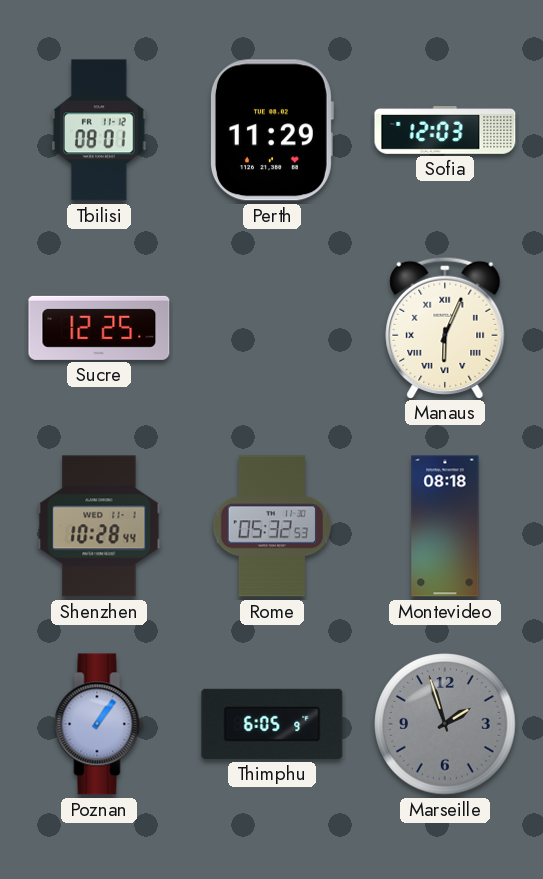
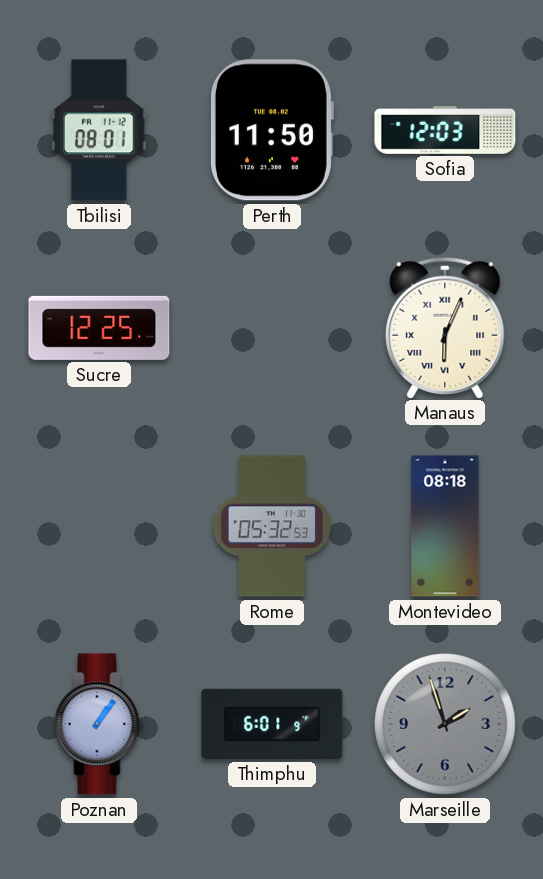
Perth: 11:29 -> 11:50
Shenzhen: 10:28 -> none
Thimphu: 6:05 -> 6:01
